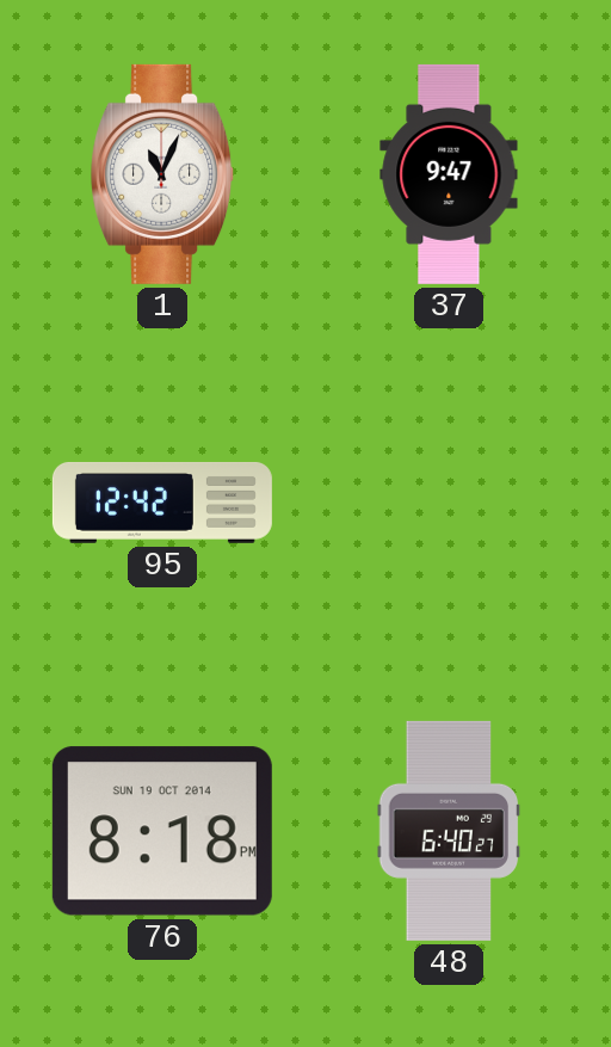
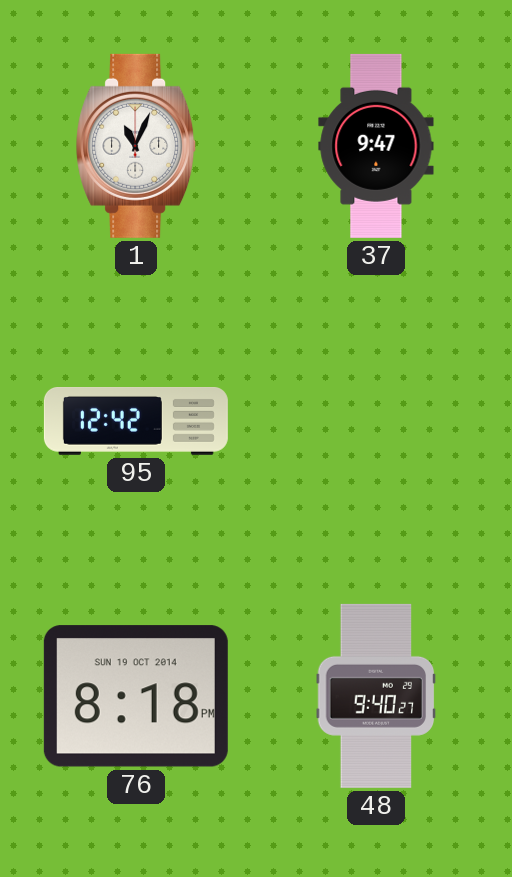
48: 6:40 -> 9:40
